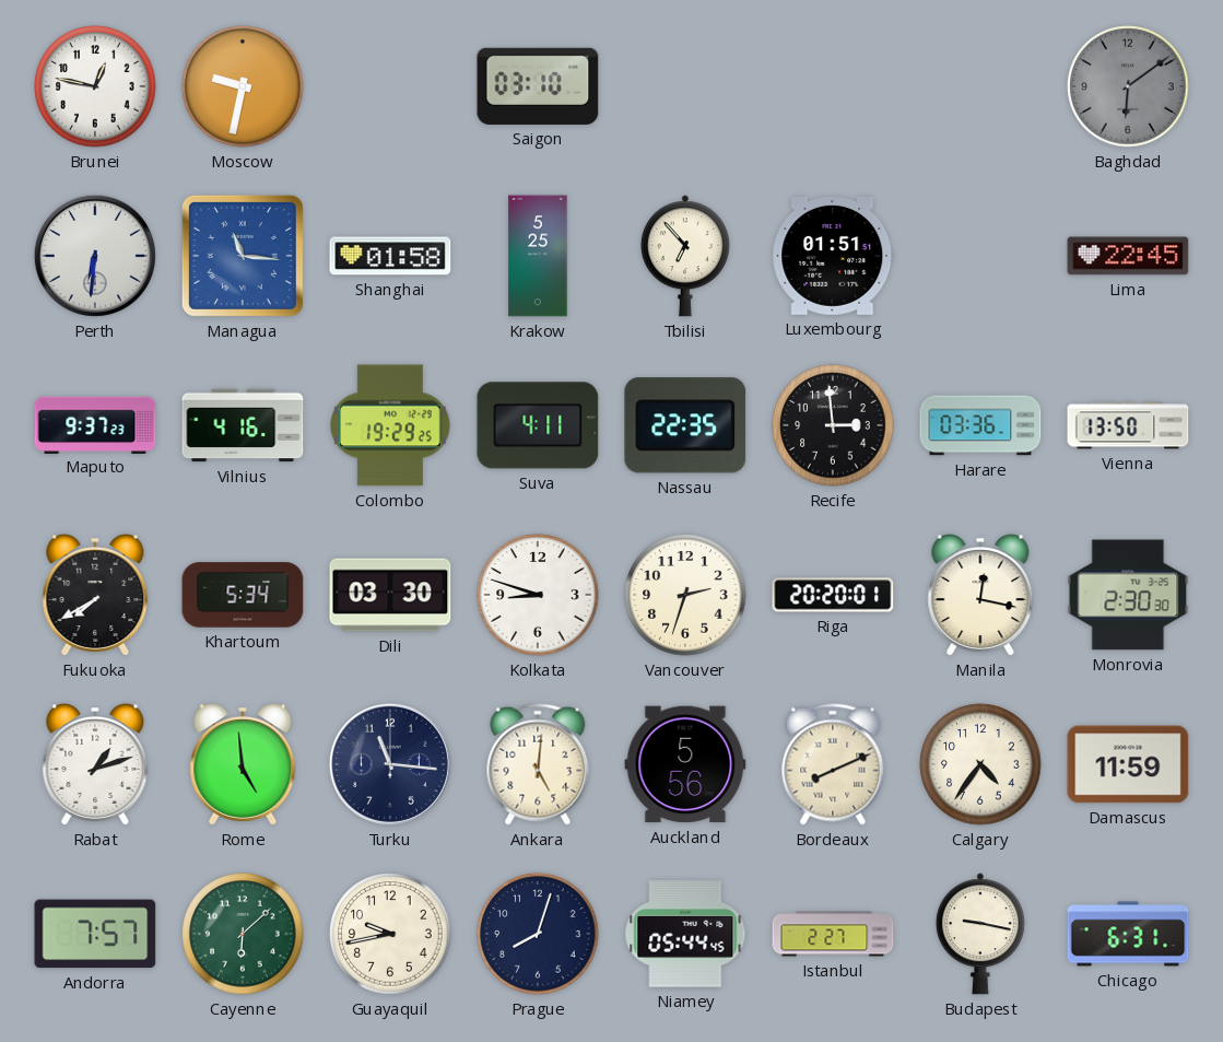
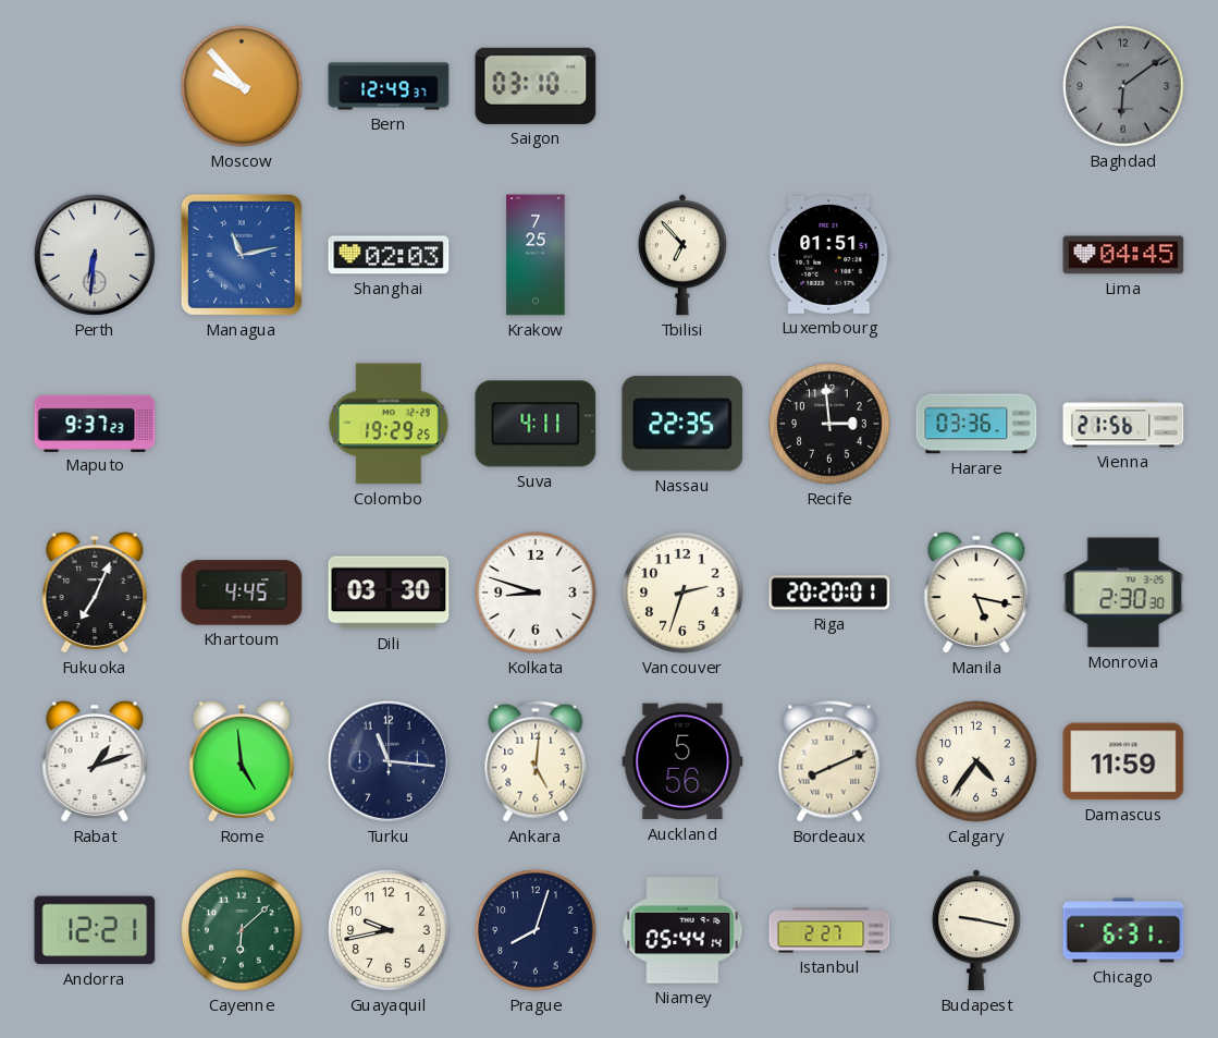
Brunei: 12:47 -> none
Moscow: 9:32 -> 9:53
Bern: none -> 12:49
Managua: 11:16 -> 11:13
Shanghai: 01:58 -> 02:03
Krakow: 5:25 -> 7:25
Lima: 22:45 -> 04:45
Vilnius: 4:16 -> none
Vienna: 13:50 -> 21:56
Fukuoka: 7:40 -> 7:04
Khartoum: 5:34 -> 4:45
Manila: 12:17 -> 5:17
Andorra: 7:57 -> 12:21
Niamey: 05:44:45 -> 05:44:14
